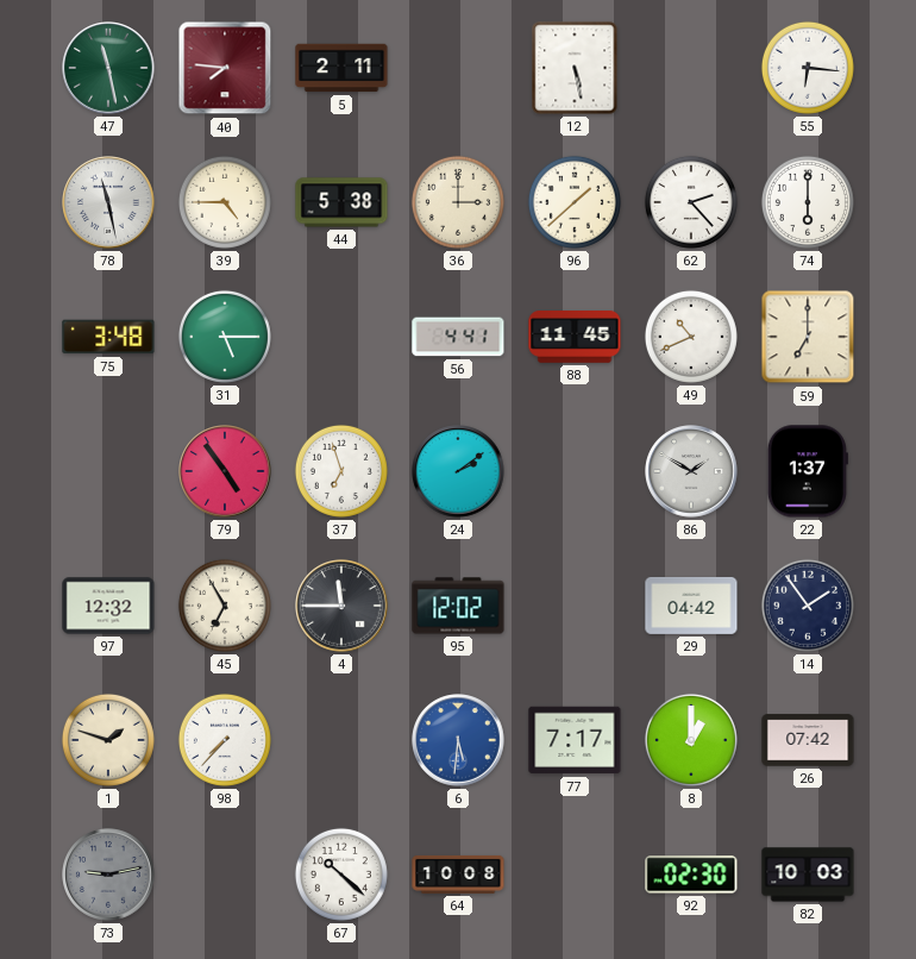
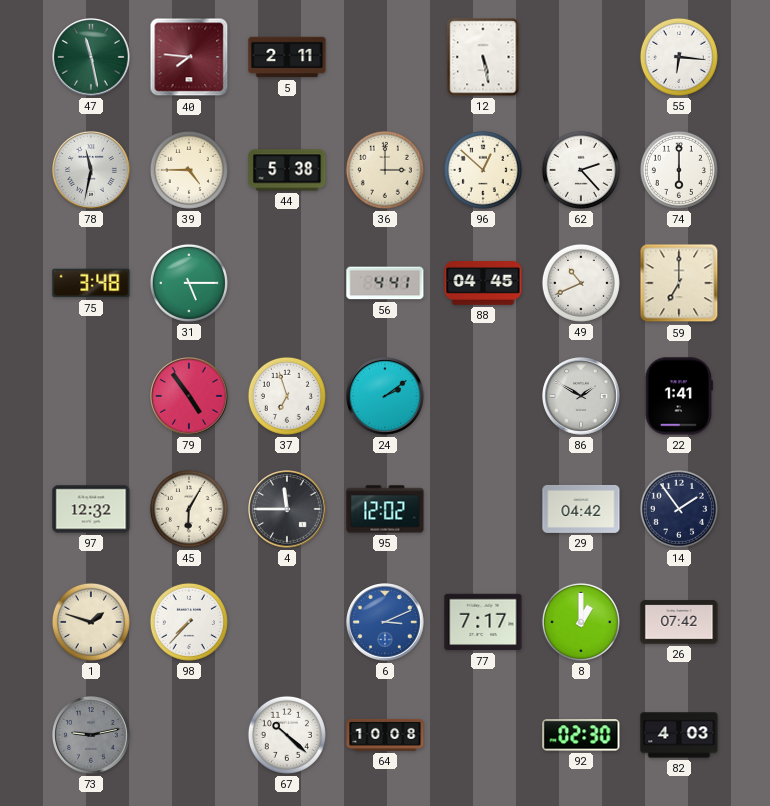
78: 11:28 -> 11:32
96: 1:38 -> 12:52
88: 11:45 -> 04:45
22: 1:37 -> 1:41
45: 6:55 -> 6:05
6: 5:31 -> 3:11
82: 10:03 -> 4:03
